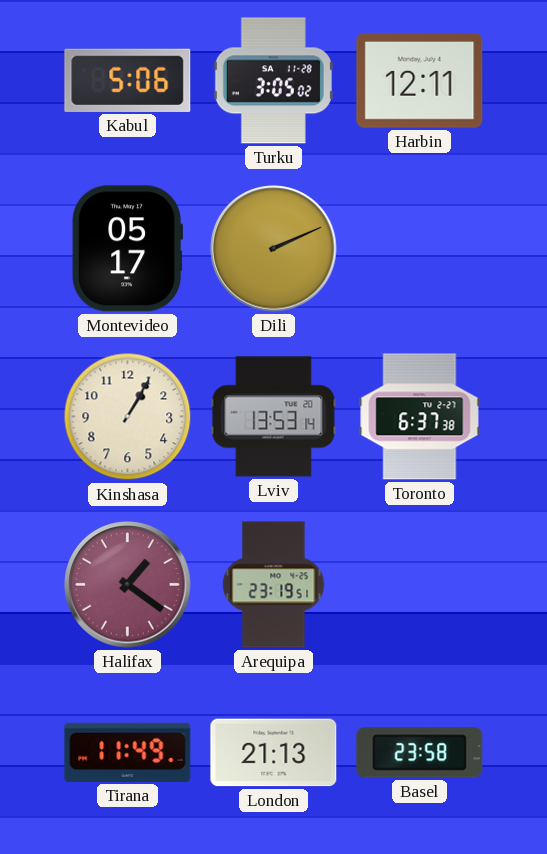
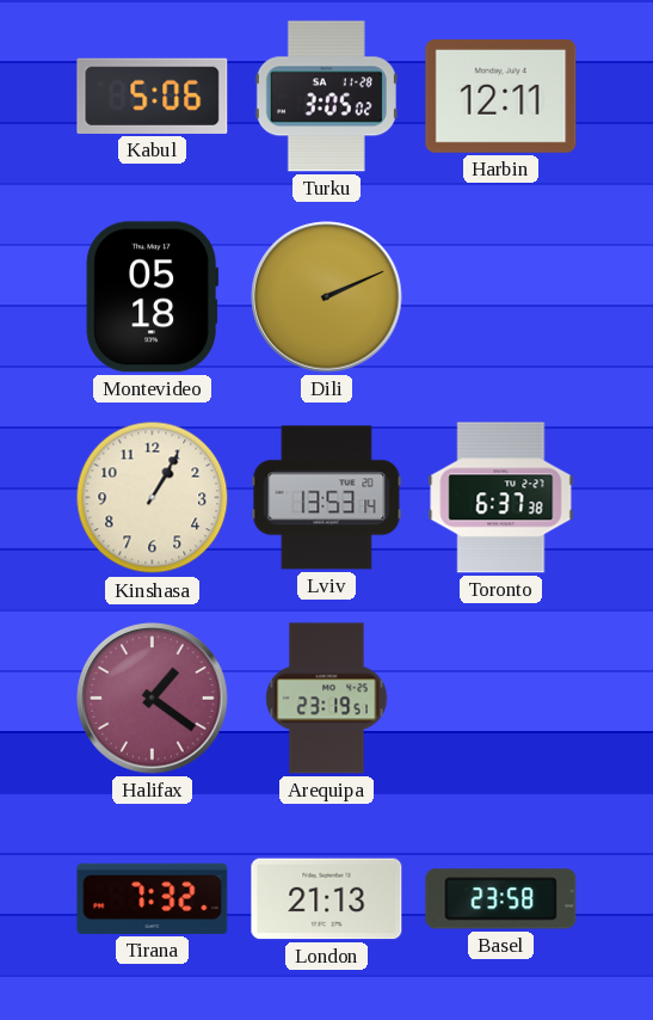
Montevideo: 05:17 -> 05:18
Tirana: 11:49 -> 7:32
